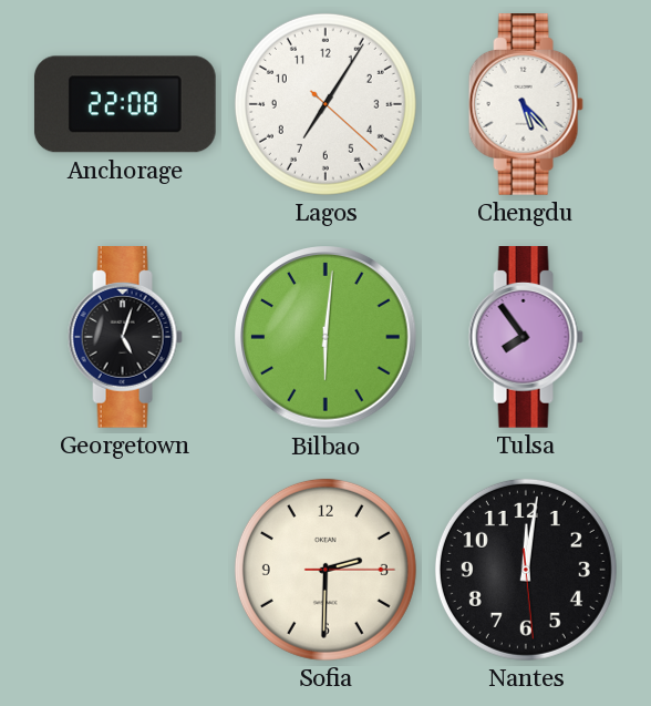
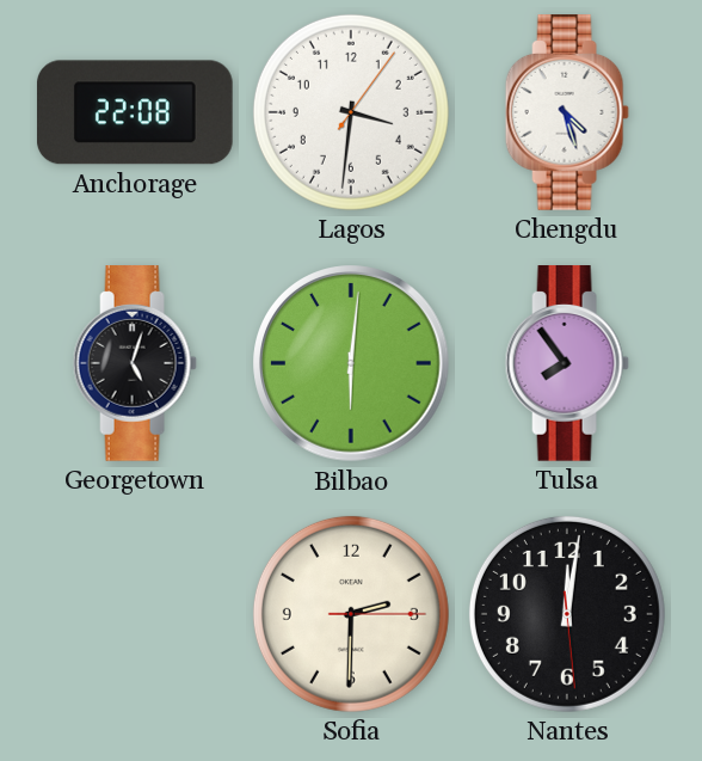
Lagos: 7:05 -> 3:31
Chengdu: 5:23 -> 4:27
